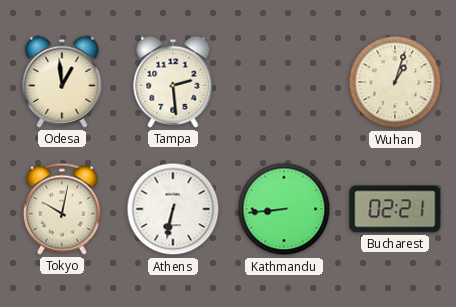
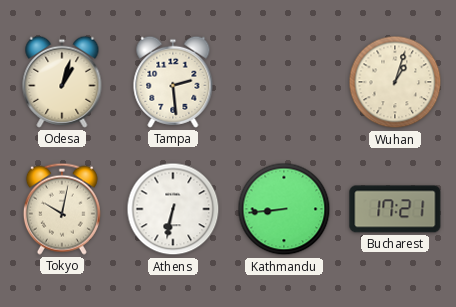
Odesa: 12:59 -> 1:03
Bucharest: 02:21 -> 17:21
